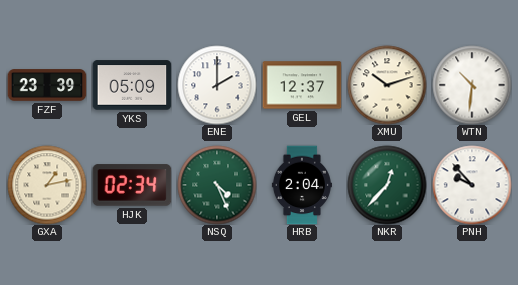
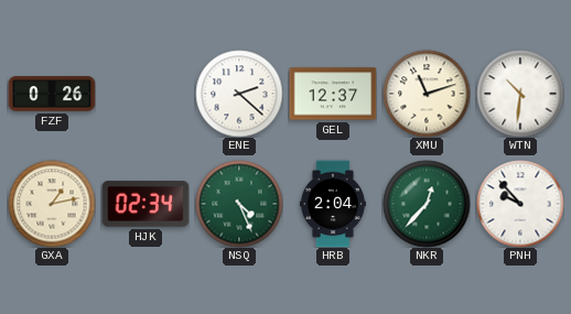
FZF: 23:39 -> 0:26
YKS: 05:09 -> none
ENE: 2:00 -> 2:22
XMU: 10:12 -> 11:12
